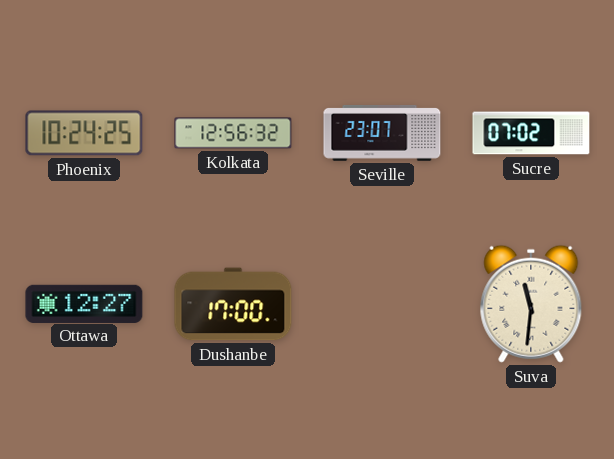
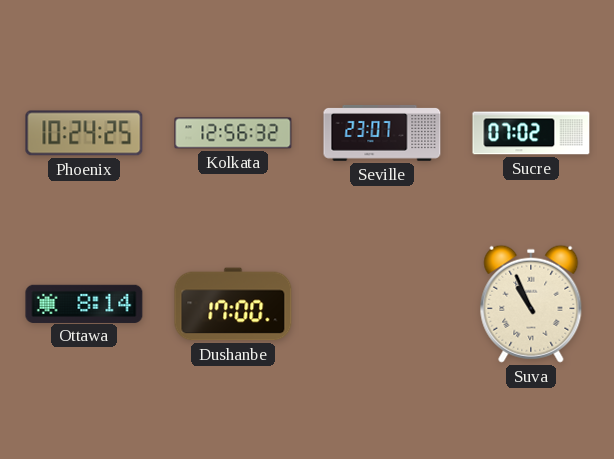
Ottawa: 12:27 -> 8:14
Suva: 11:31 -> 10:56
